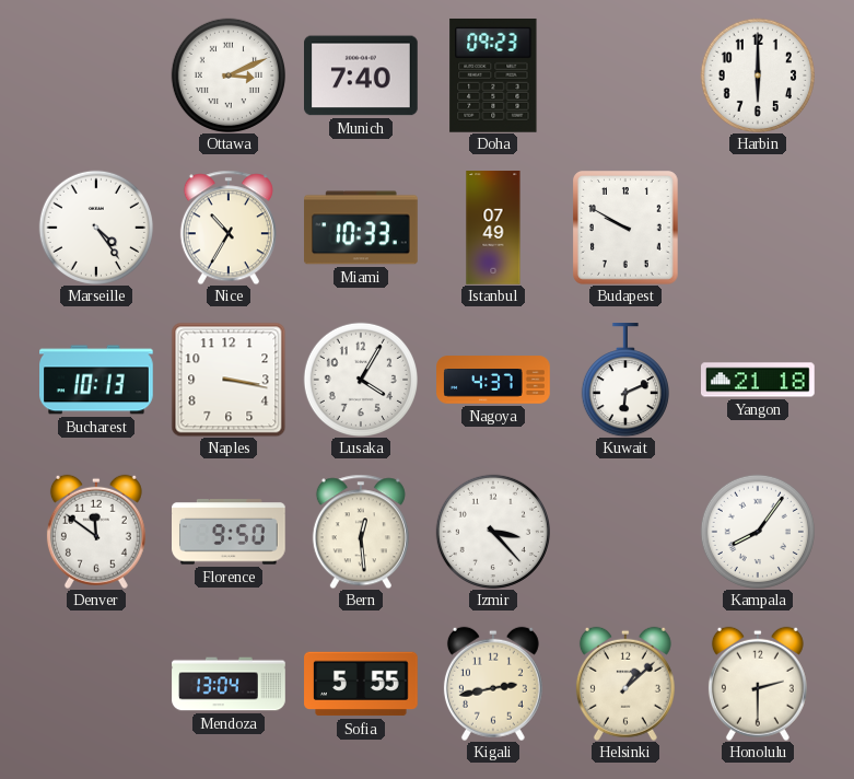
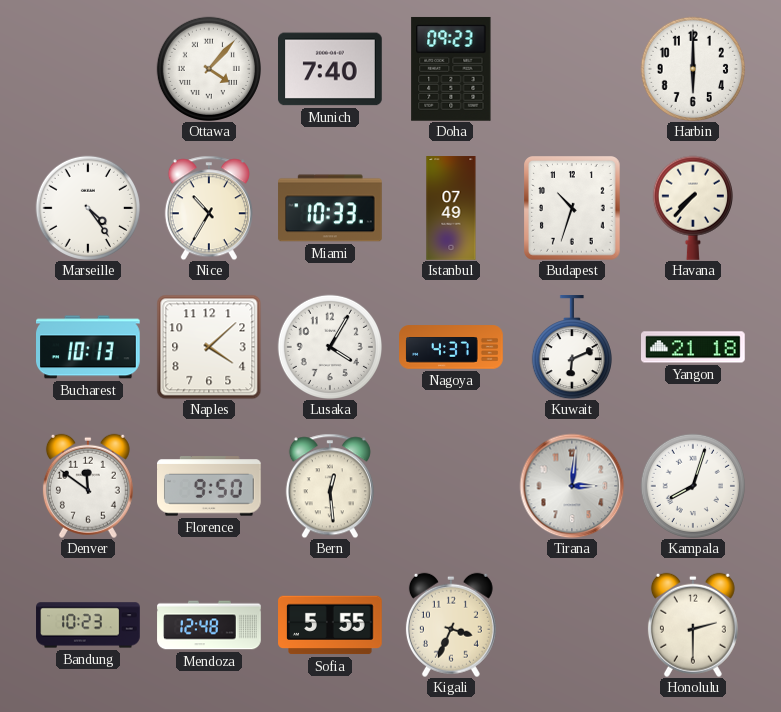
Ottawa: 3:11 -> 4:07
Budapest: 9:50 -> 10:33
Havana: none -> 7:37
Naples: 3:17 -> 4:08
Izmir: 3:23 -> none
Tirana: none -> 3:01
Kampala: 8:06 -> 8:03
Bandung: none -> 10:23
Mendoza: 13:04 -> 12:48
Kigali: 2:43 -> 3:34
Helsinki: 1:08 -> none
